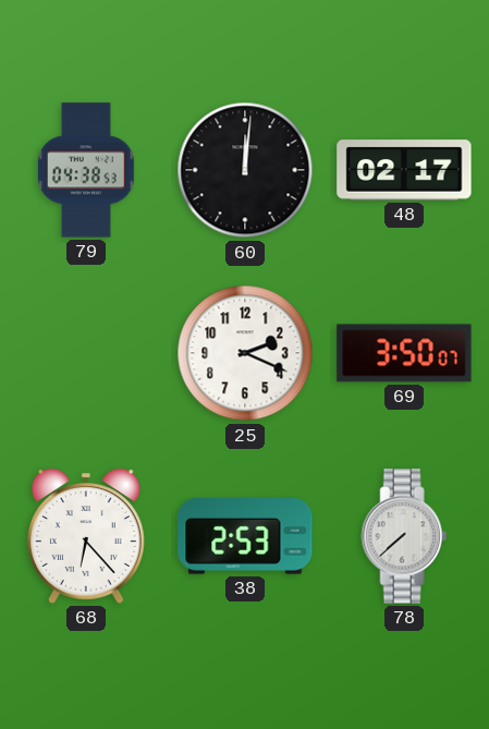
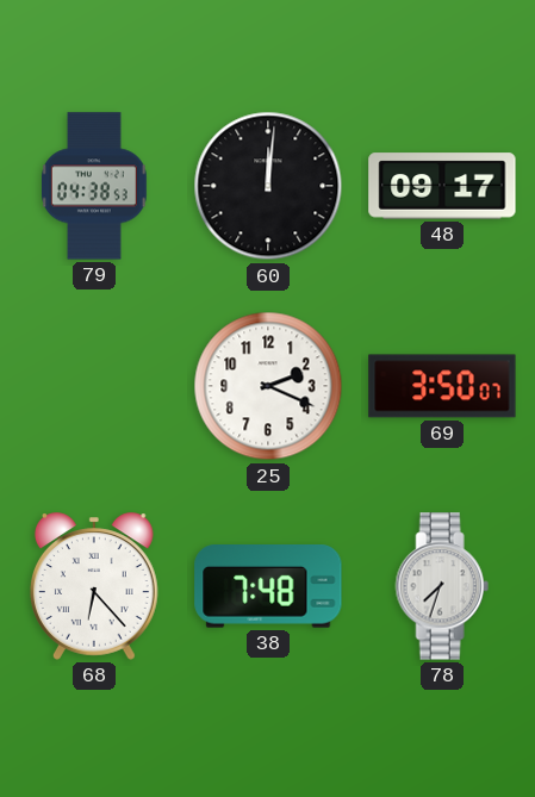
48: 02:17 -> 09:17
38: 2:53 -> 7:48
78: 7:38 -> 7:33
